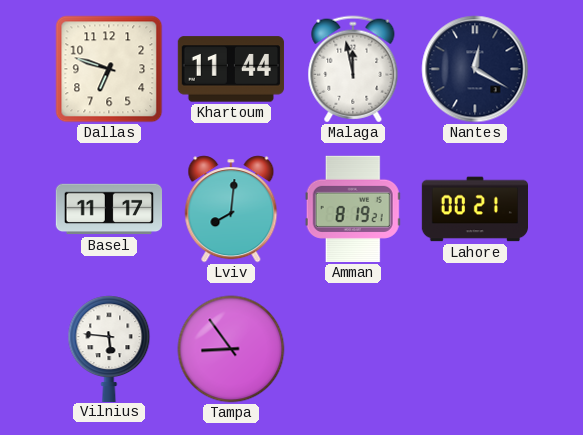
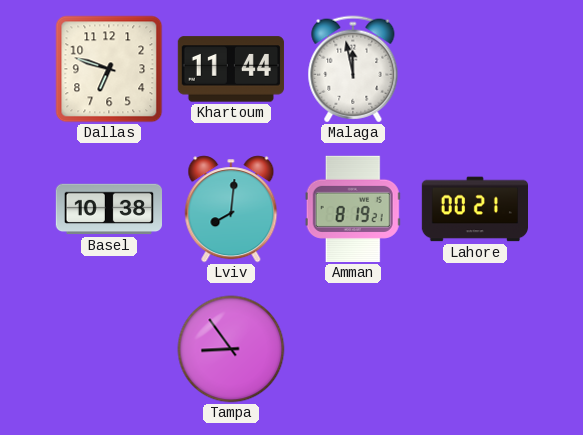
Nantes: 12:20 -> none
Basel: 11:17 -> 10:38
Vilnius: 5:46 -> none
